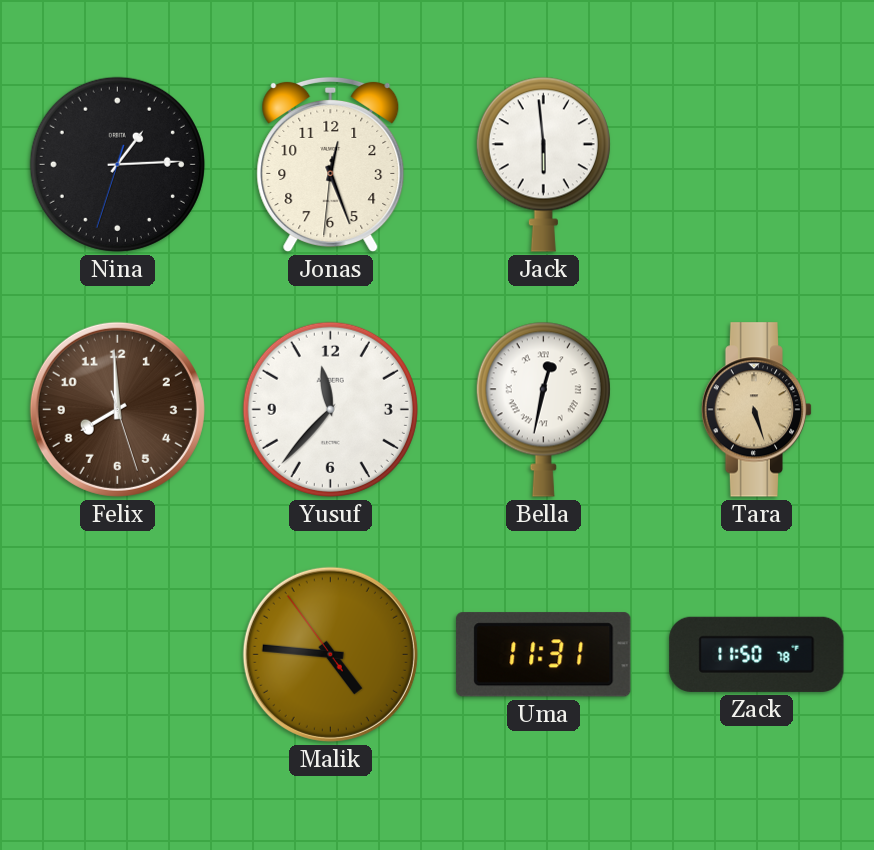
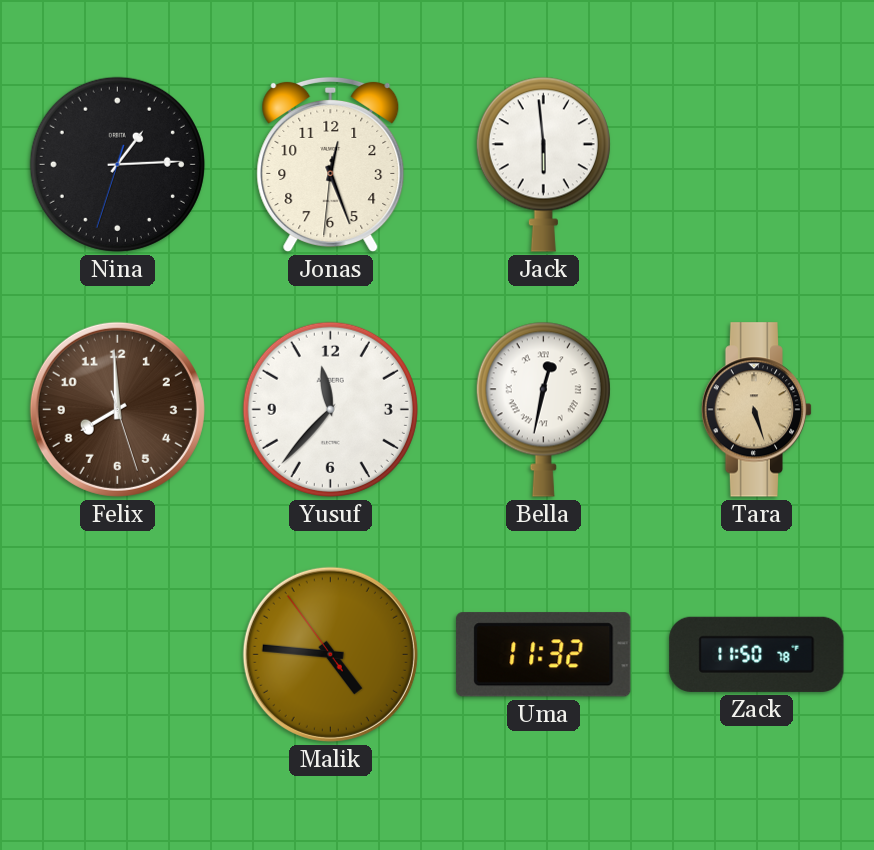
Uma: 11:31 -> 11:32
